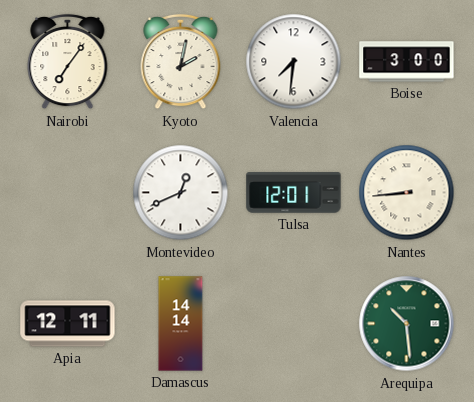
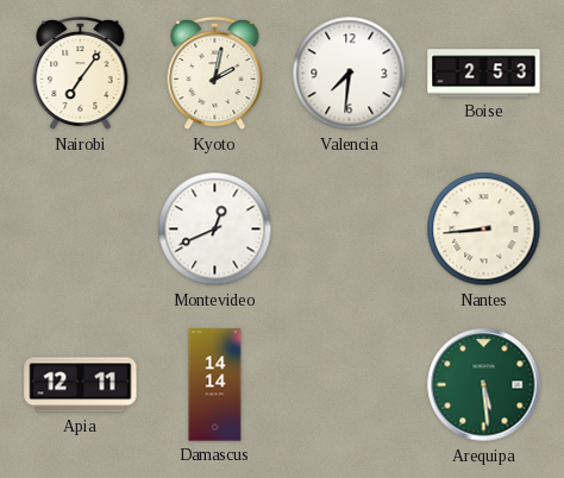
Boise: 3:00 -> 2:53
Tulsa: 12:01 -> none
Arequipa: 10:29 -> 5:29
